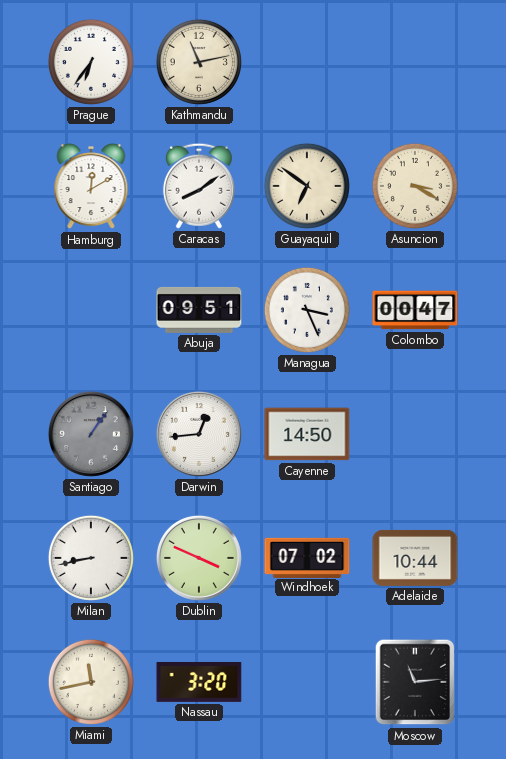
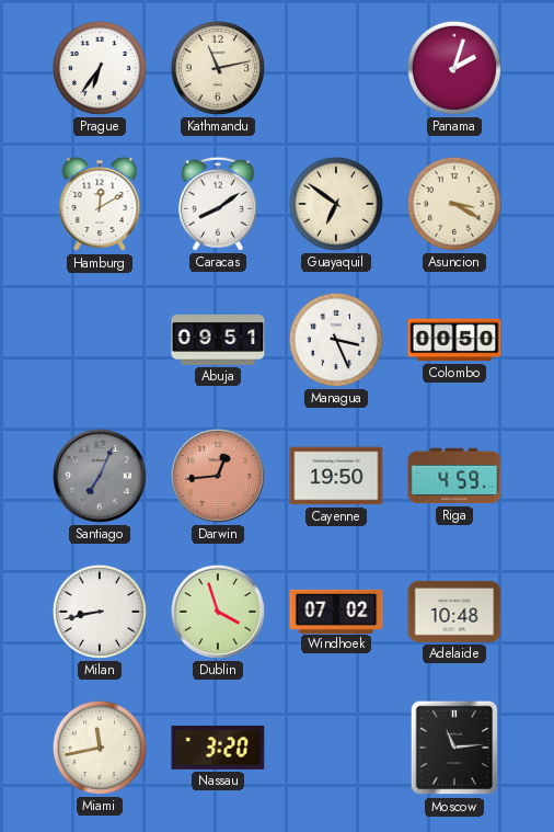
Panama: none -> 2:03
Colombo: 00:47 -> 00:50
Santiago: 1:06 -> 7:04
Darwin dial: white -> salmon
Cayenne: 14:50 -> 19:50
Riga: none -> 4:59
Dublin: 3:49 -> 3:57
Adelaide: 10:44 -> 10:48
